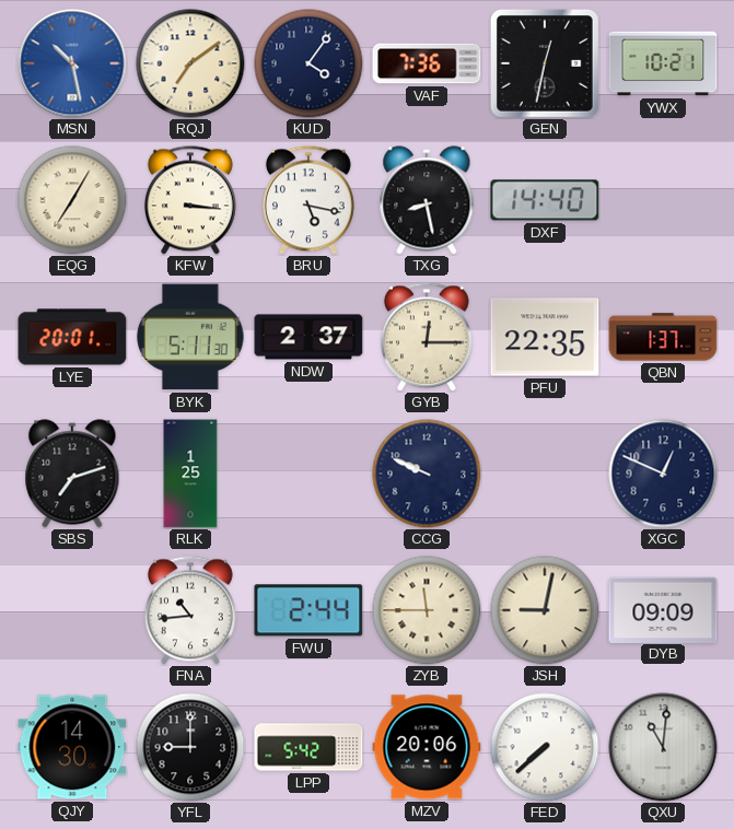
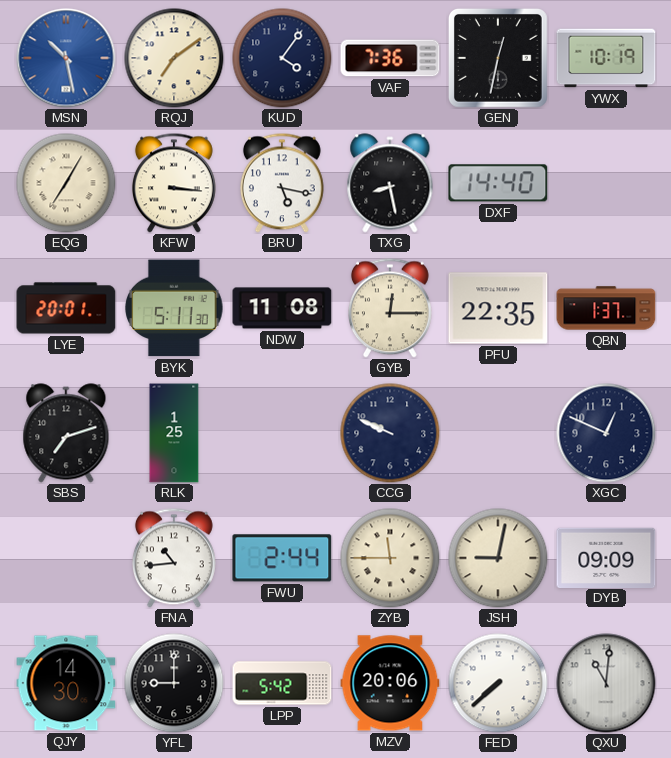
YWX: 10:21 -> 10:19
NDW: 2:37 -> 11:08
